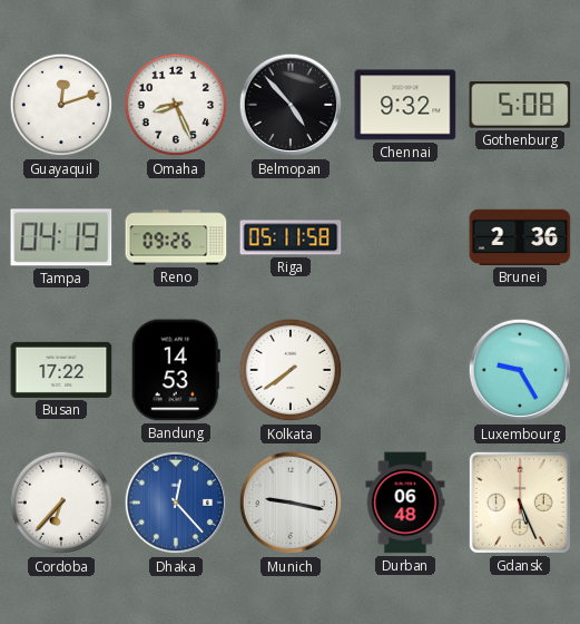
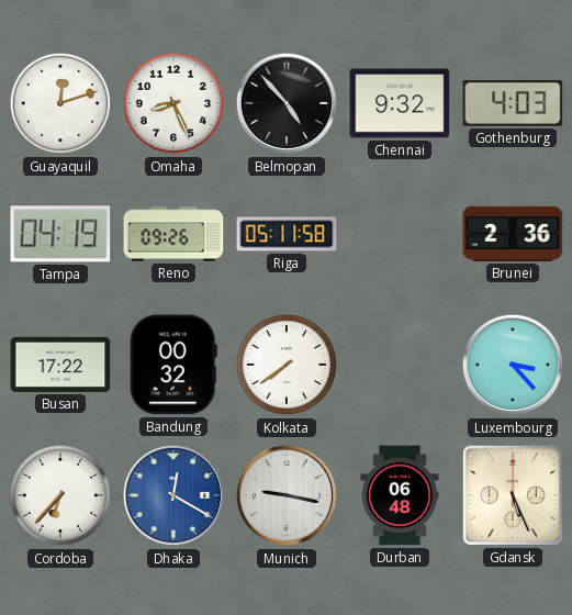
Gothenburg: 5:08 -> 4:03
Bandung: 14:53 -> 00:32
Luxembourg: 9:25 -> 3:23
Dhaka: 12:23 -> 12:20
